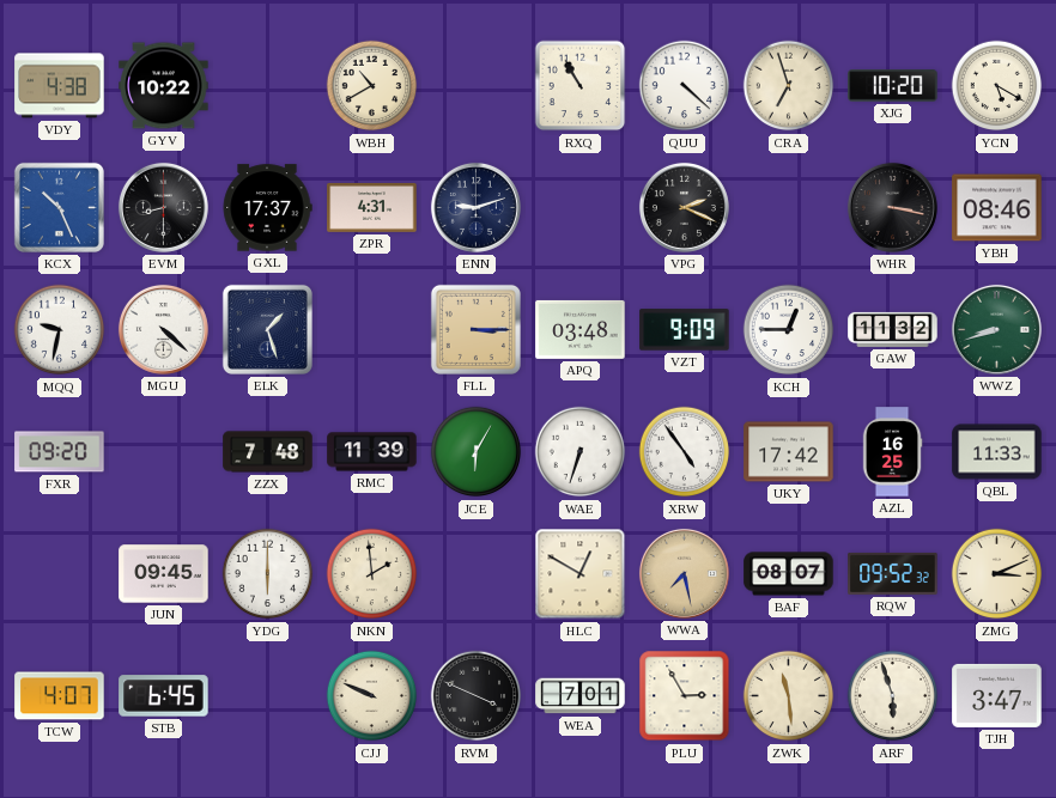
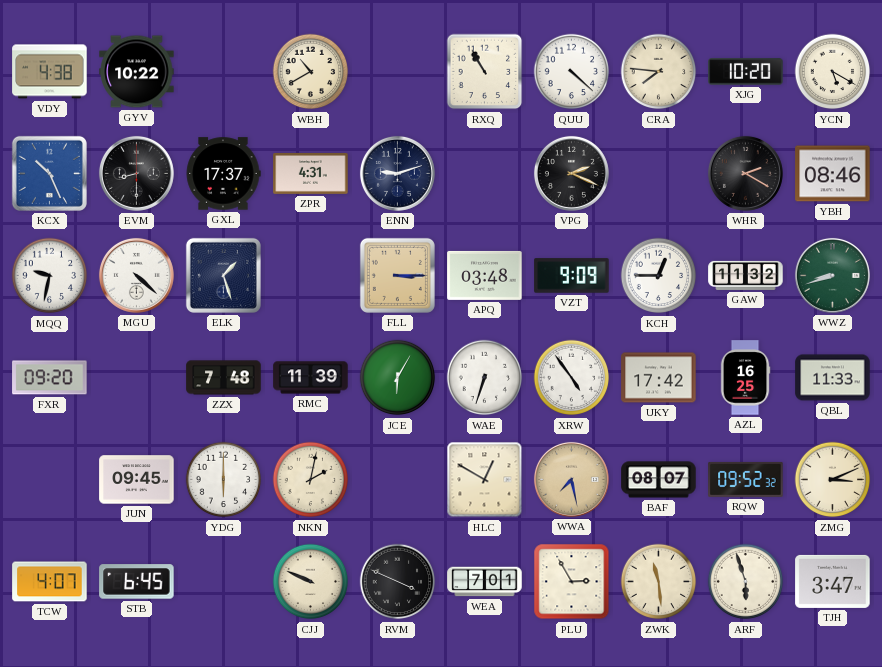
CRA: 6:57 -> 7:46
WHR: 3:17 -> 2:20
NKN: 1:59 -> 2:02
